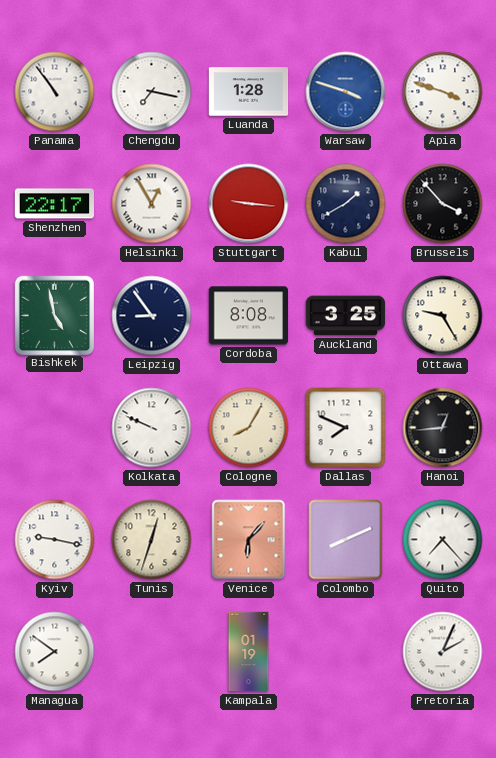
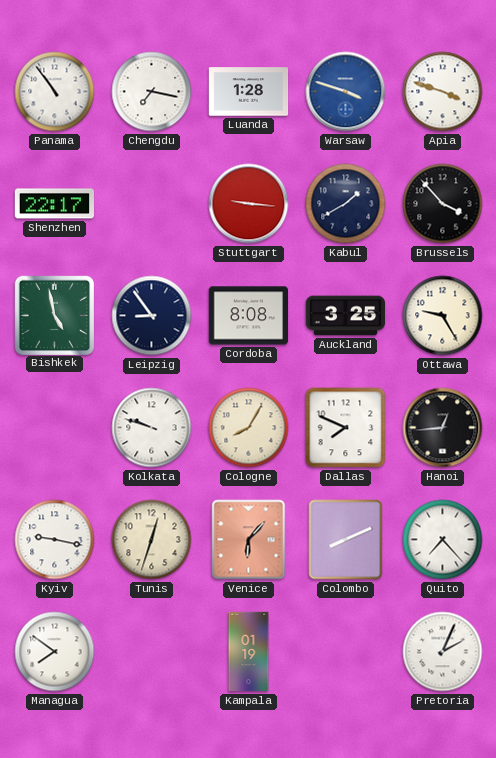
Helsinki: 12:55 -> none
Kolkata: 9:49 -> 9:48
